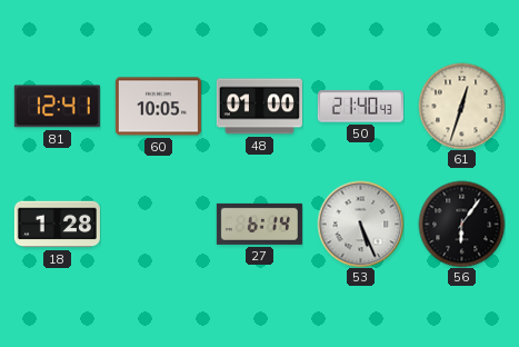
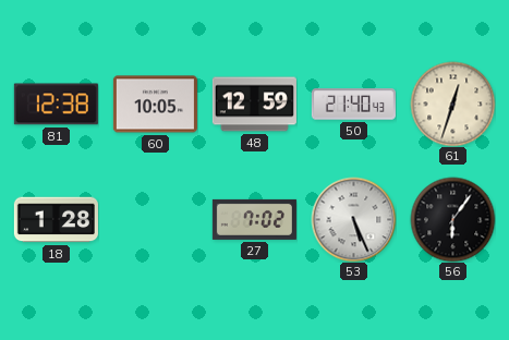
81: 12:41 -> 12:38
48: 01:00 -> 12:59
27: 6:14 -> 7:02
